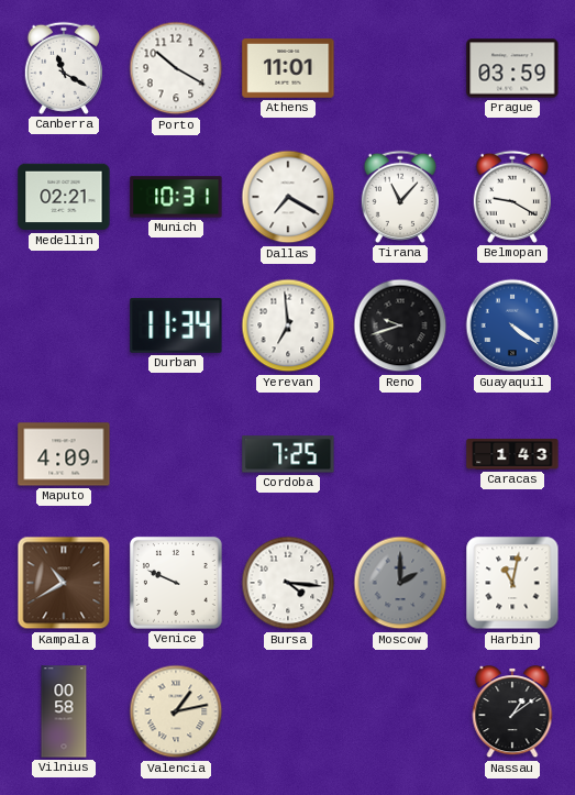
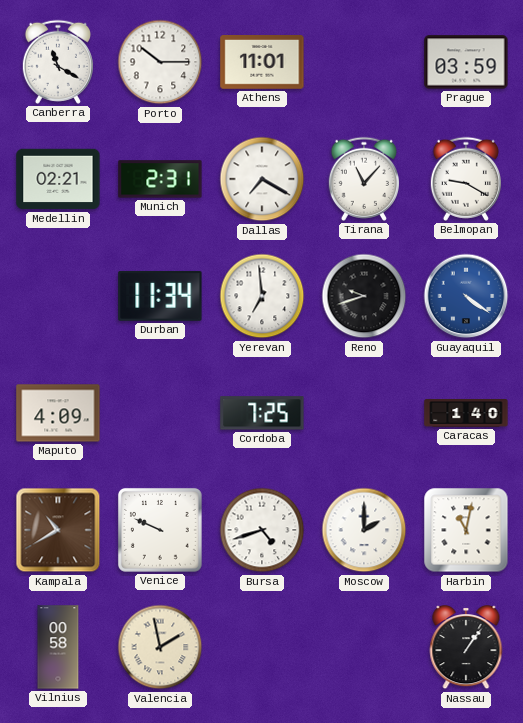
Porto: 10:20 -> 10:15
Munich: 10:31 -> 2:31
Caracas: 1:43 -> 1:40
Bursa: 4:16 -> 4:42
Moscow dial: grey -> white
Valencia: 1:13 -> 1:58
Nassau: 1:09 -> 1:06
